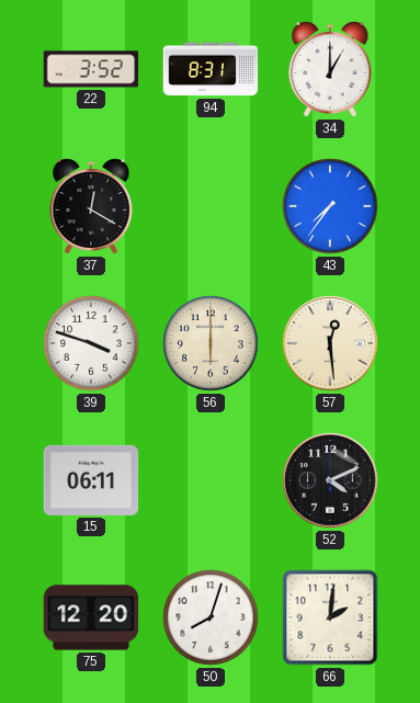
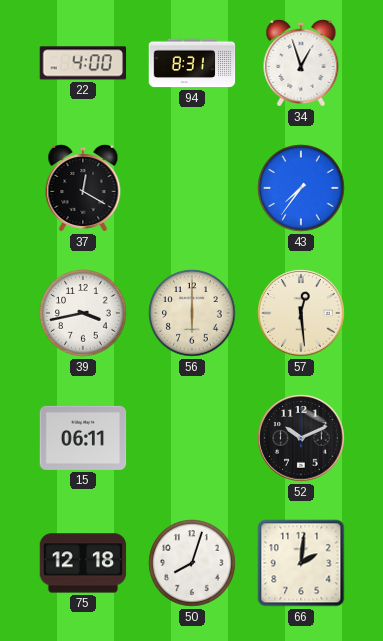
22: 3:52 -> 4:00
34: 1:00 -> 12:57
39: 3:48 -> 3:43
52: 4:11 -> 10:11
75: 12:20 -> 12:18
